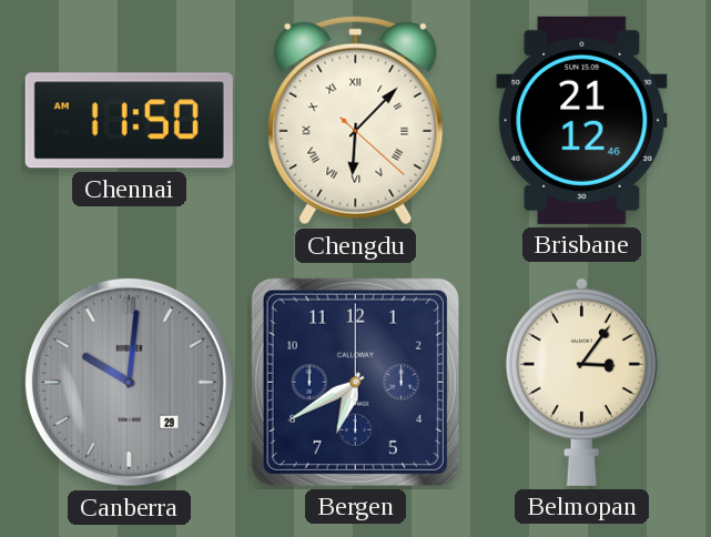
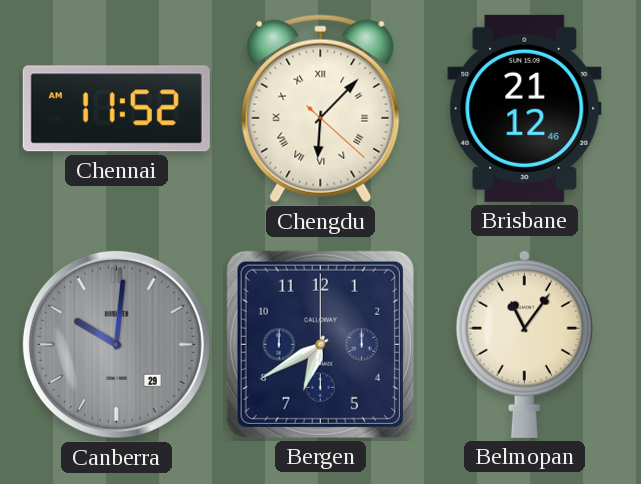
Chennai: 11:50 -> 11:52
Belmopan: 3:06 -> 11:06
